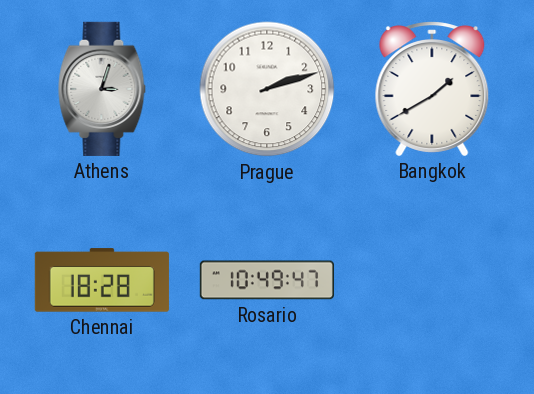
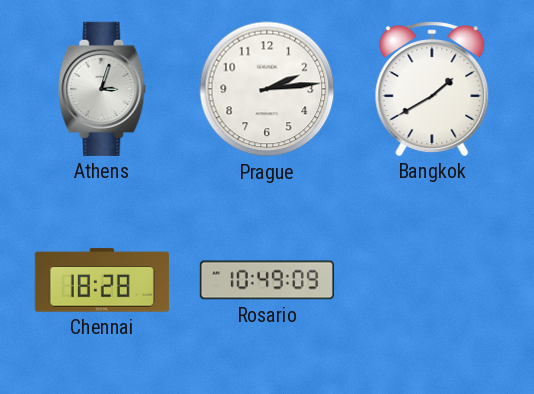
Prague: 2:12 -> 2:14
Rosario: 10:49:47 -> 10:49:09
